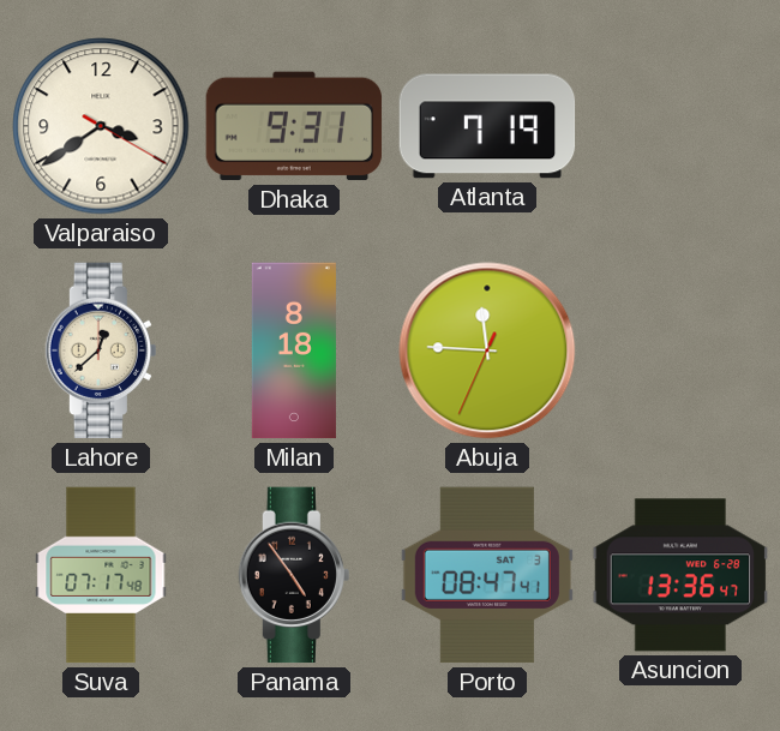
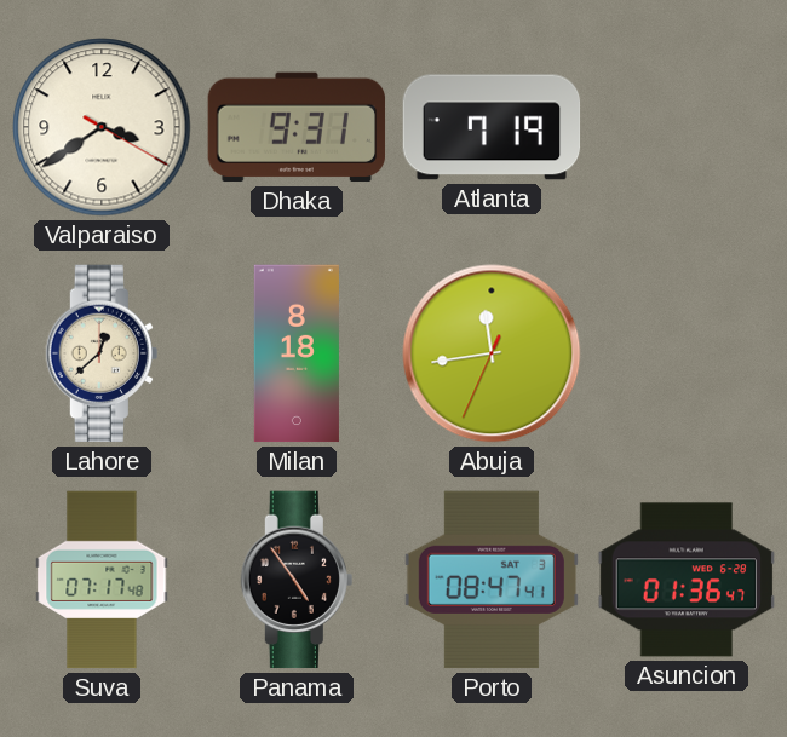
Abuja: 11:45 -> 11:43
Asuncion: 13:36 -> 01:36
